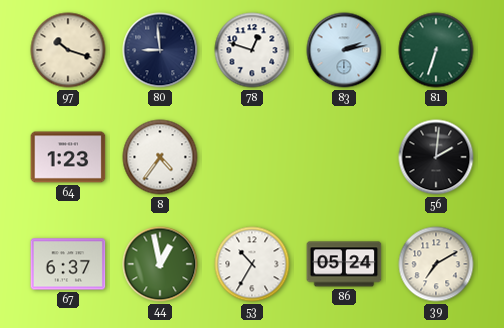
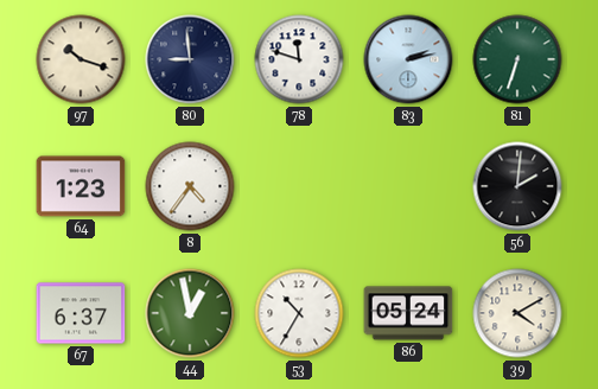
78: 12:48 -> 11:48
39: 7:10 -> 4:10
